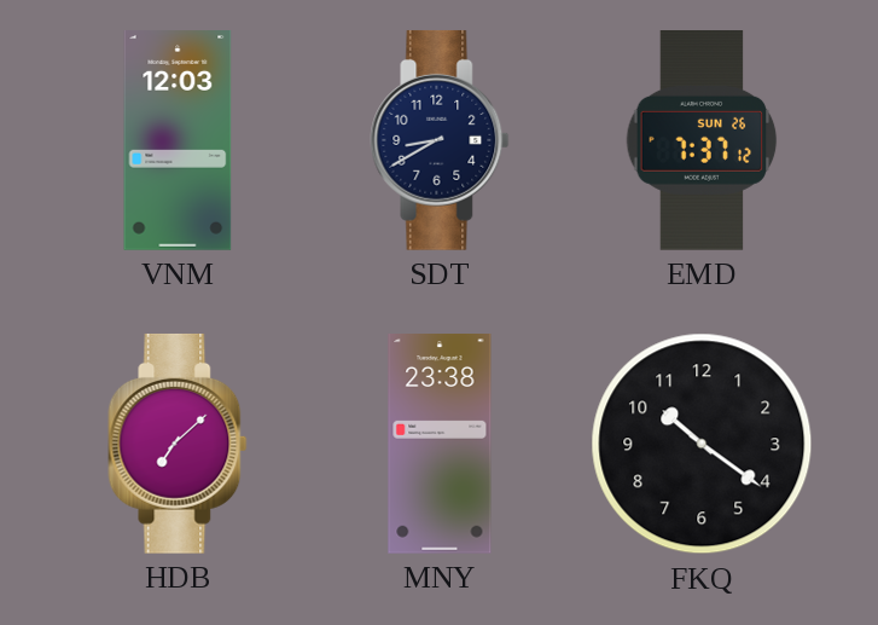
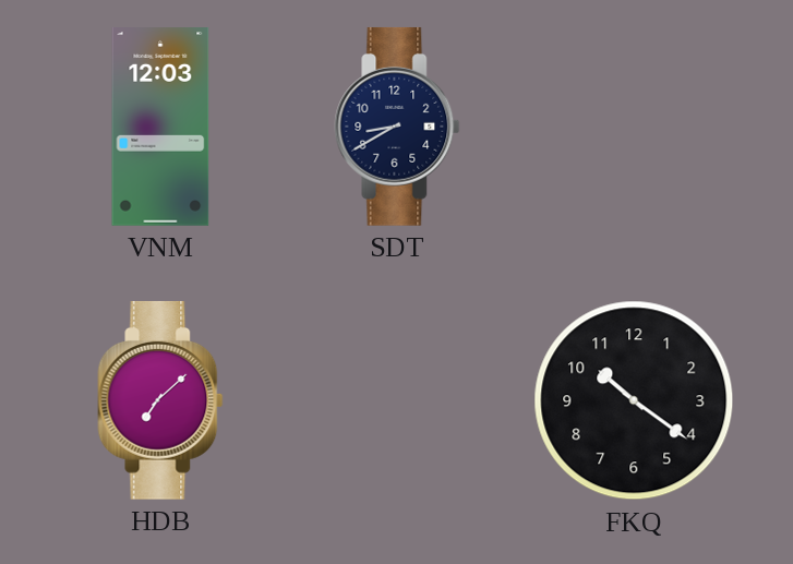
EMD: 7:37 -> none
MNY: 23:38 -> none
